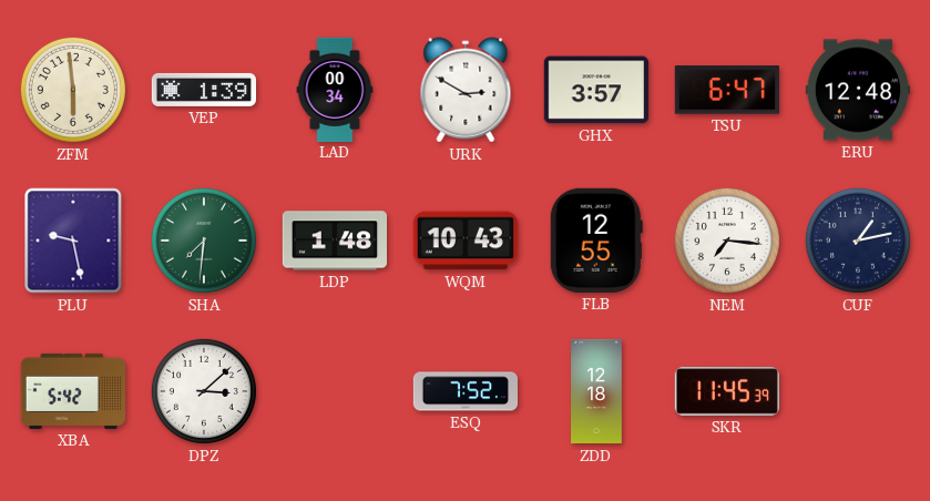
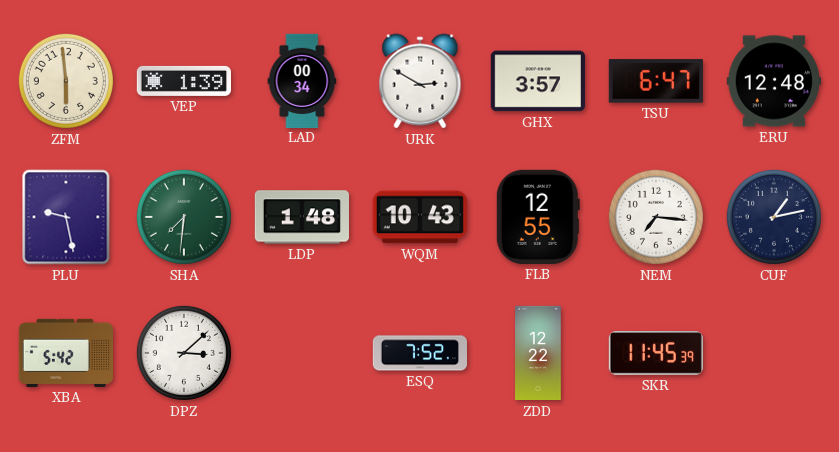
ZDD: 12:18 -> 12:22
